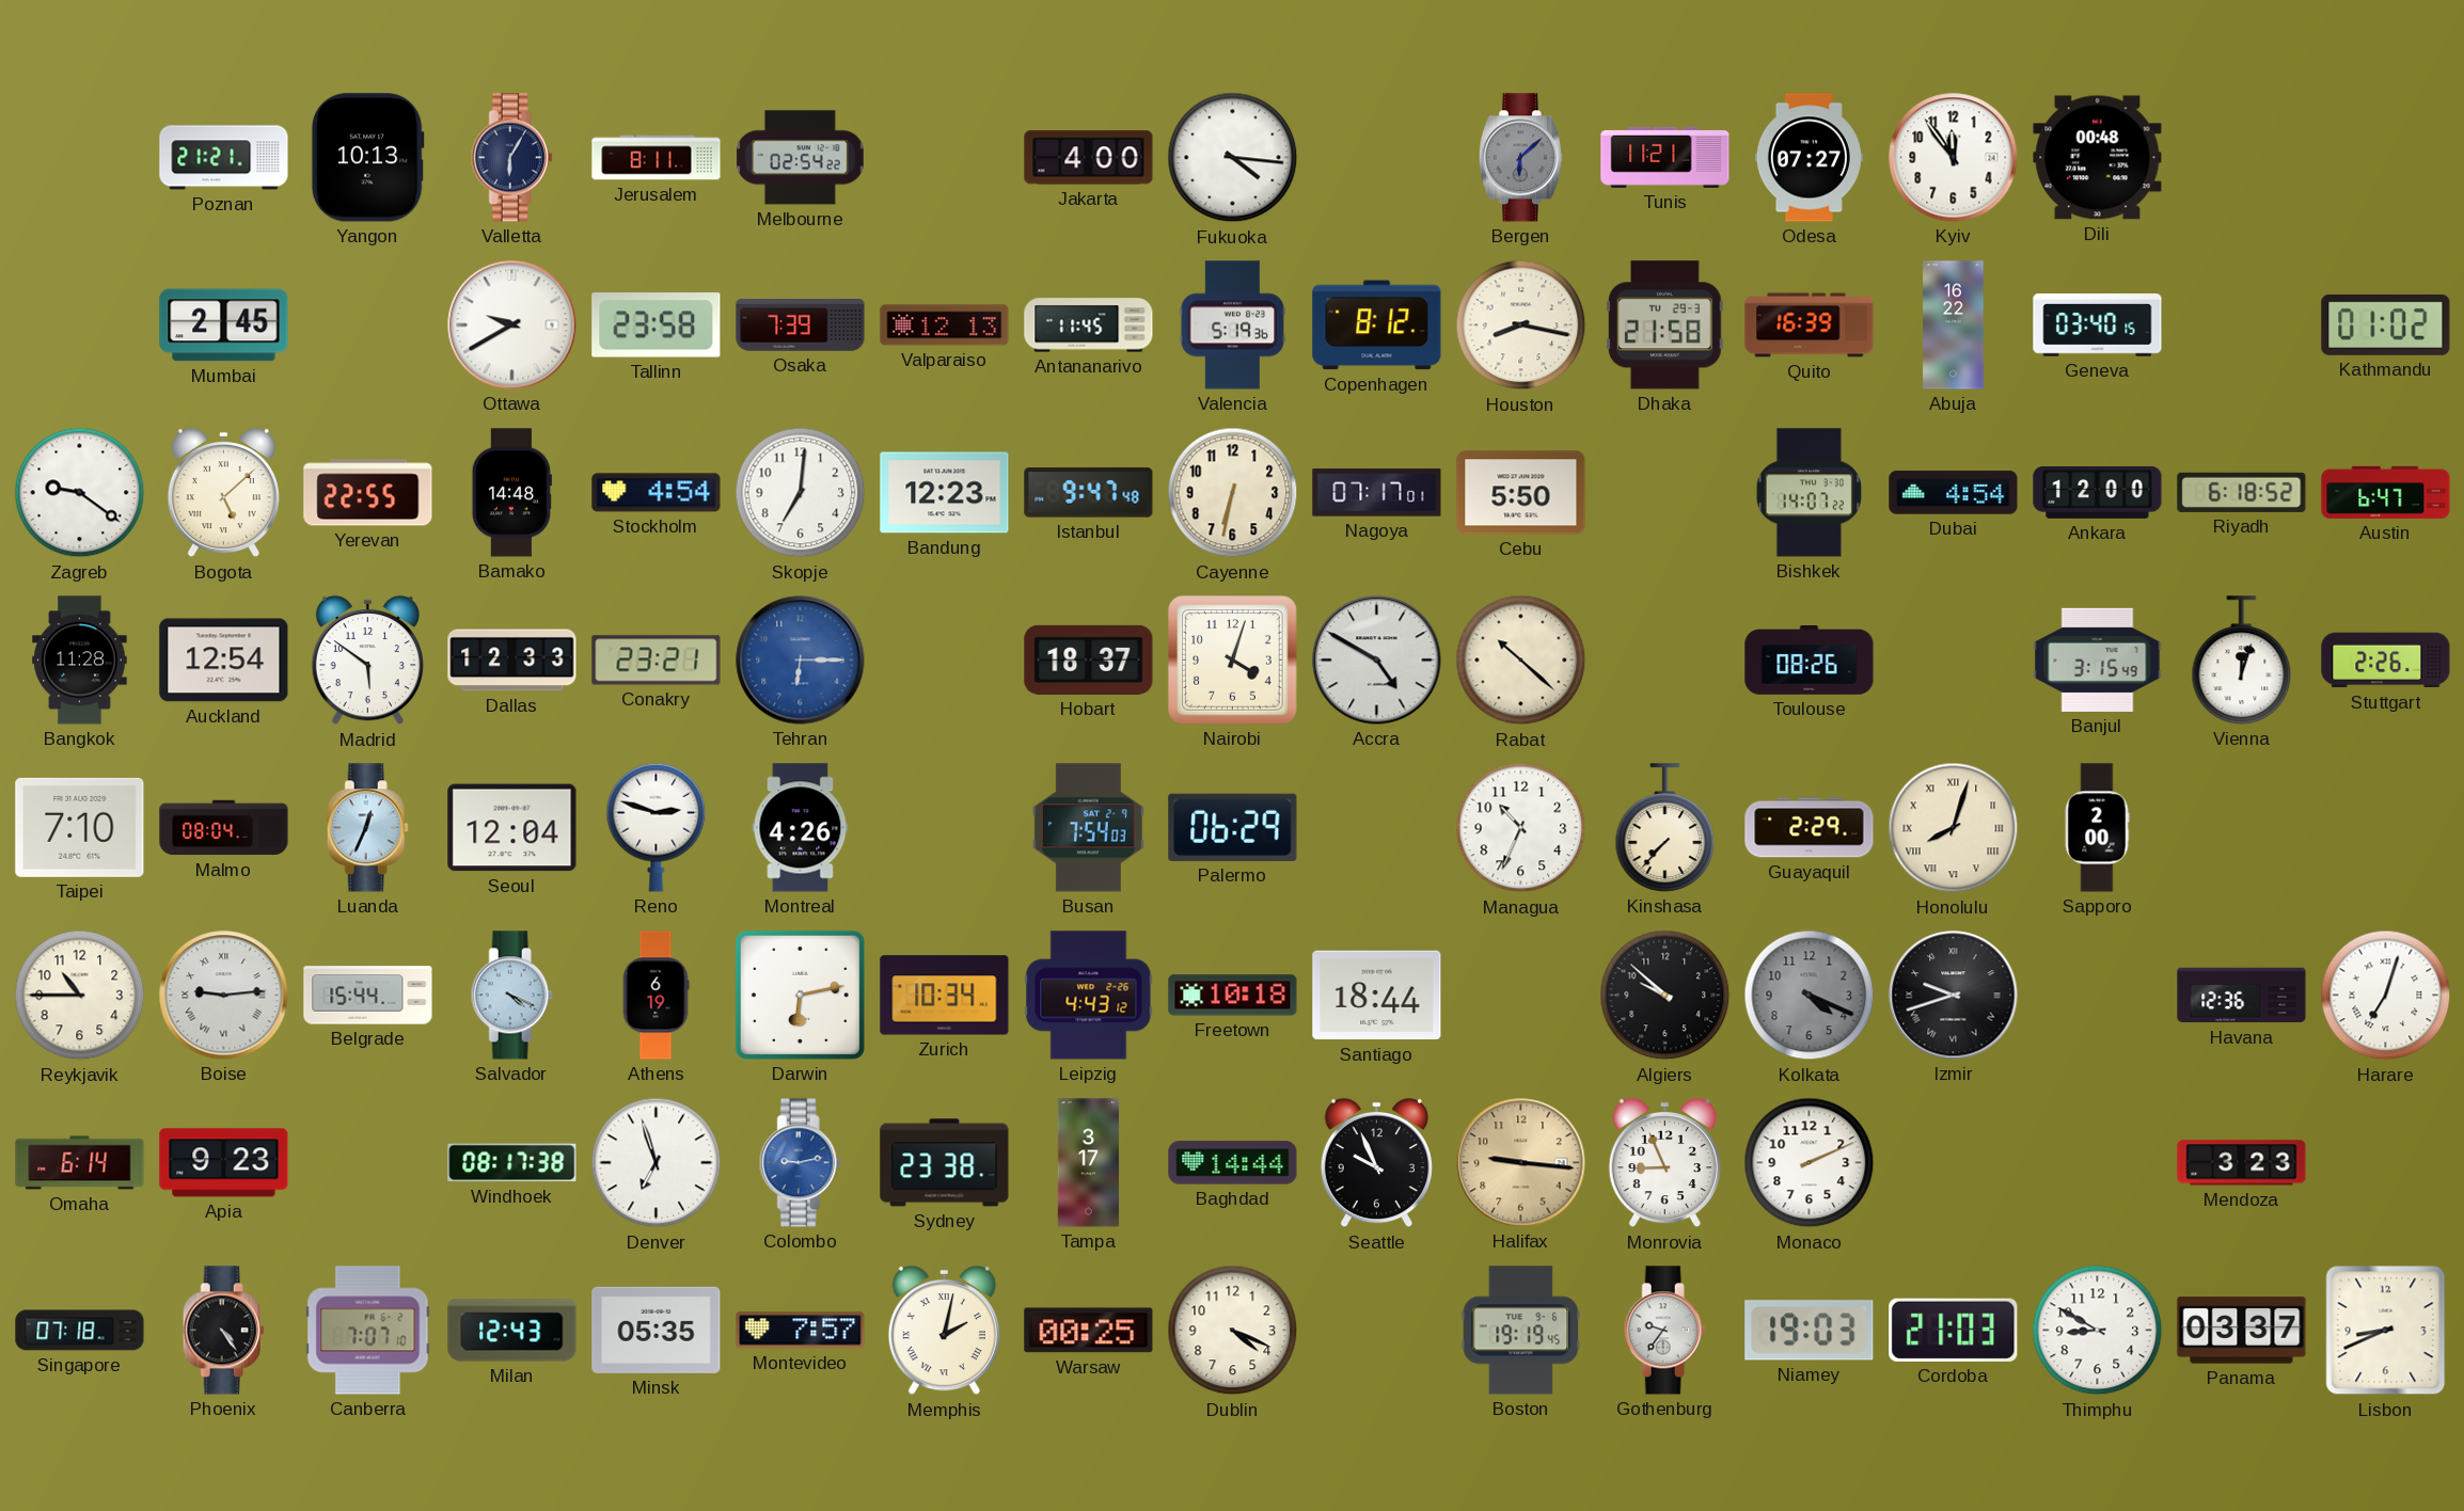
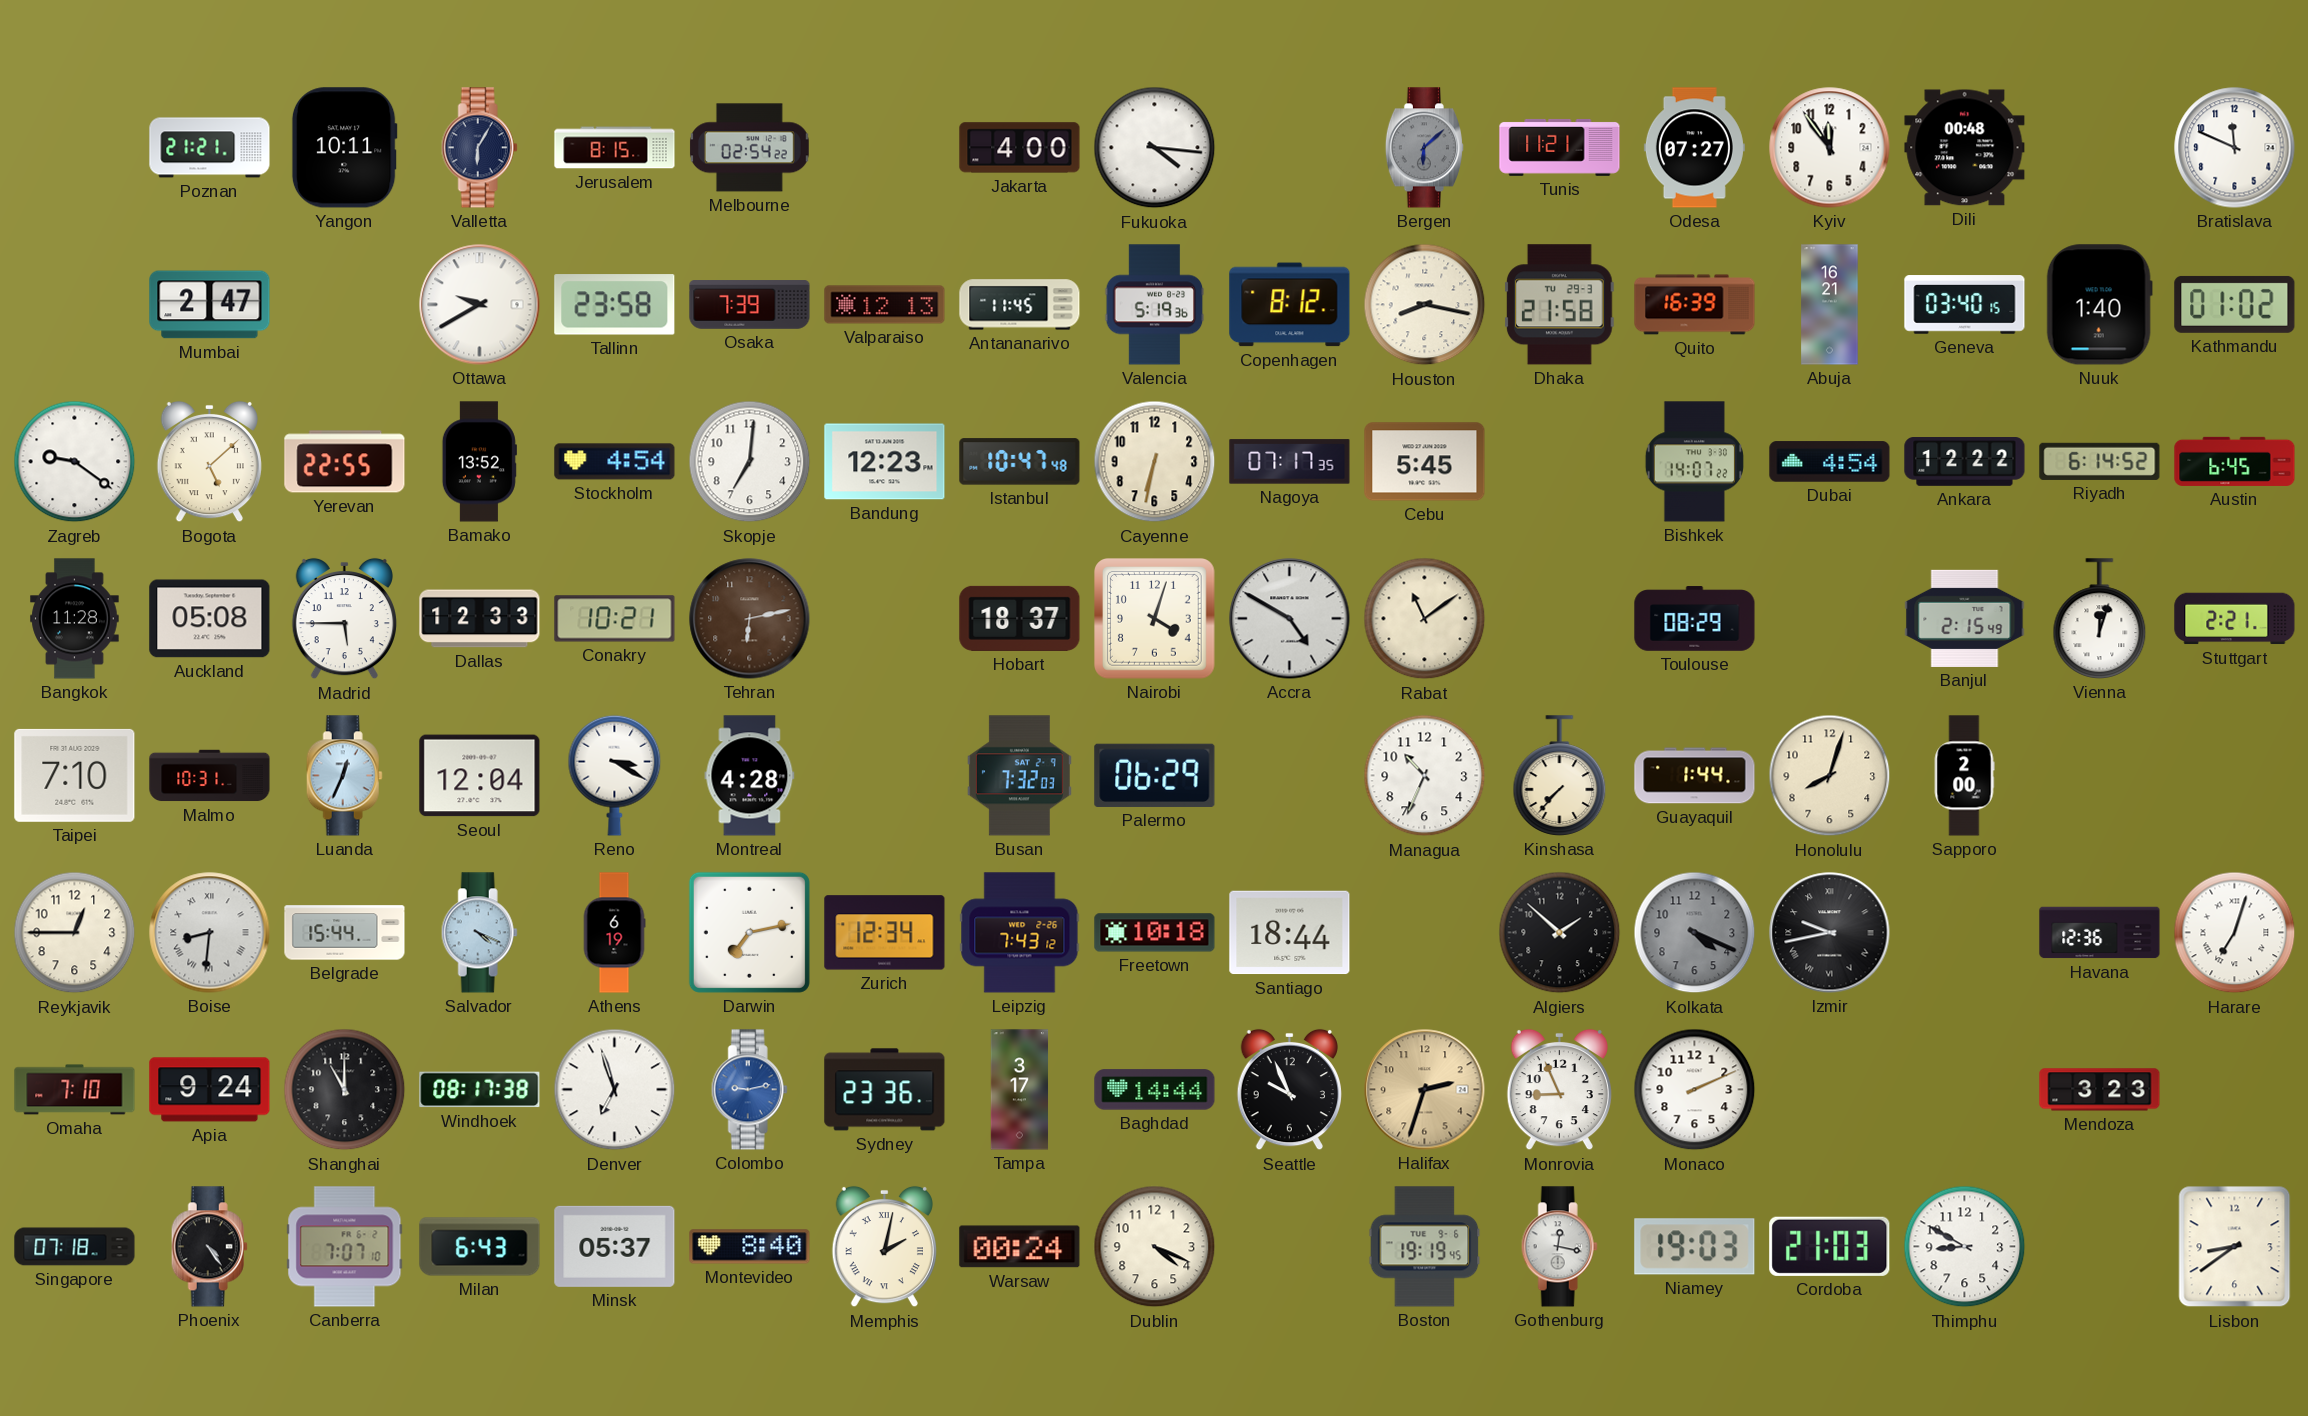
Yangon: 10:13 -> 10:11
Jerusalem: 8:11 -> 8:15
Bratislava: none -> 11:49
Mumbai: 2:45 -> 2:47
Abuja: 16:22 -> 16:21
Nuuk: none -> 1:40
Bamako: 14:48 -> 13:52
Istanbul: 9:47 -> 10:47
Nagoya: 07:17:01 -> 07:17:35
Cebu: 5:50 -> 5:45
Ankara: 12:00 -> 12:22
Riyadh: 6:18 -> 6:14
Austin: 6:47 -> 6:45
Auckland: 12:54 -> 05:08
Madrid: 5:51 -> 5:45
Conakry: 23:21 -> 10:21
Tehran: 6:15 -> 6:13
Tehran dial: blue -> brown
Rabat: 10:22 -> 11:09
Toulouse: 08:26 -> 08:29
Banjul: 3:15 -> 2:15
Stuttgart: 2:26 -> 2:21
Malmo: 08:04 -> 10:31
Reno: 2:48 -> 3:20
Montreal: 4:26 -> 4:28
Busan: 7:54 -> 7:32
Guayaquil: 2:29 -> 1:44
Honolulu numerals: Roman -> Arabic
Reykjavik: 10:45 -> 12:45
Boise: 9:14 -> 8:31
Darwin: 6:13 -> 7:13
Zurich: 10:34 -> 12:34
Leipzig: 4:43 -> 7:43
Algiers: 9:52 -> 1:52
Izmir: 9:42 -> 9:43
Omaha: 6:14 -> 7:10
Apia: 9:23 -> 9:24
Shanghai: none -> 11:00
Sydney: 23:38 -> 23:36
Halifax: 9:16 -> 2:33
Milan: 12:43 -> 6:43
Minsk: 05:35 -> 05:37
Montevideo: 7:57 -> 8:40
Warsaw: 00:25 -> 00:24
Gothenburg: 9:36 -> 12:17
Panama: 03:37 -> none
Lisbon: 8:41 -> 8:39
